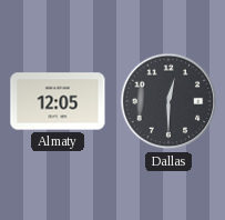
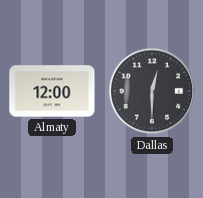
Almaty: 12:05 -> 12:00
